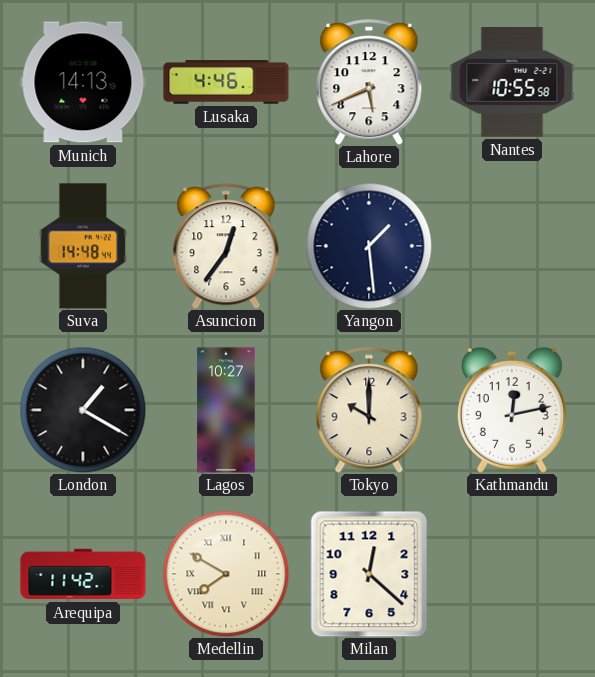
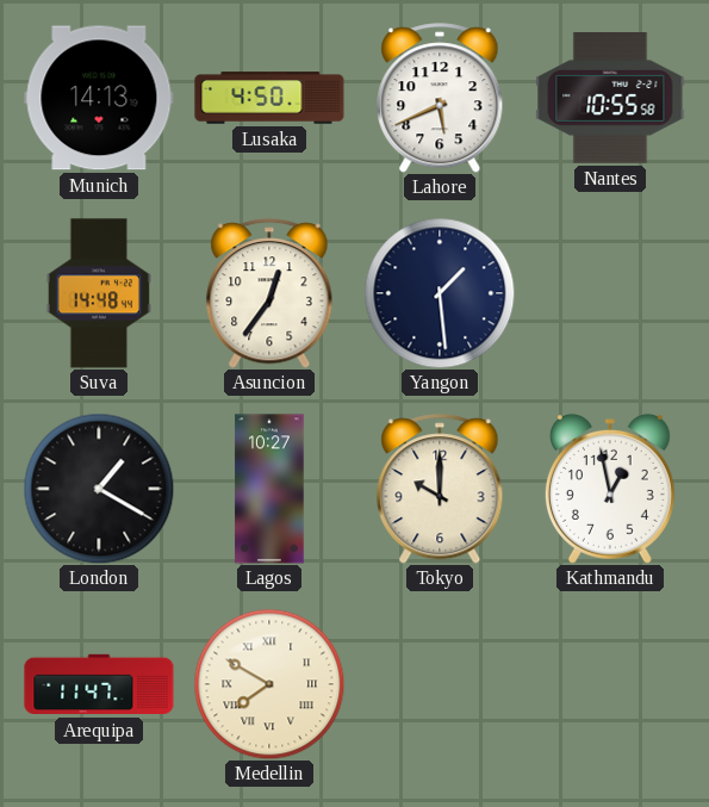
Lusaka: 4:46 -> 4:50
Kathmandu: 12:13 -> 12:58
Arequipa: 11:42 -> 11:47
Milan: 12:22 -> none
